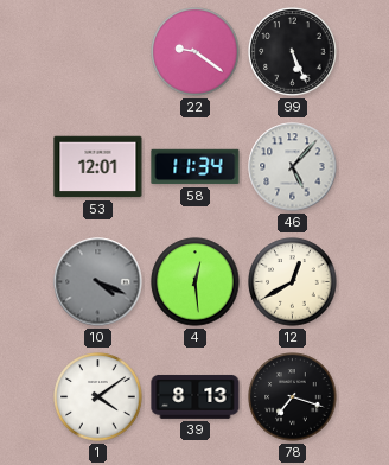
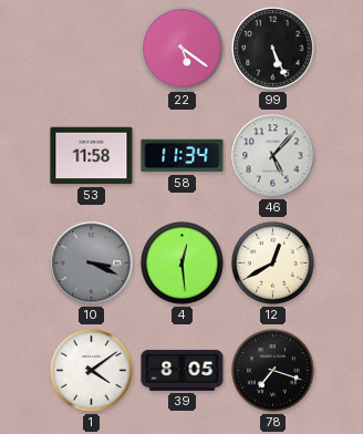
22: 9:21 -> 5:21
53: 12:01 -> 11:58
10: 4:19 -> 3:19
39: 8:13 -> 8:05
